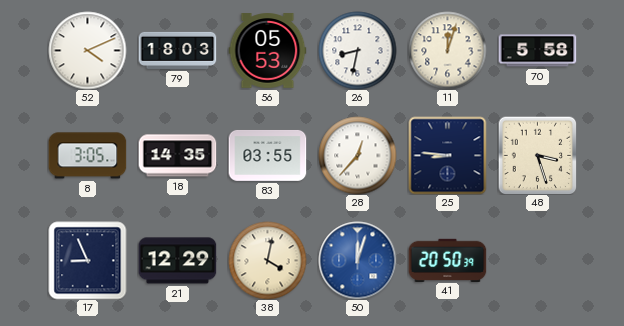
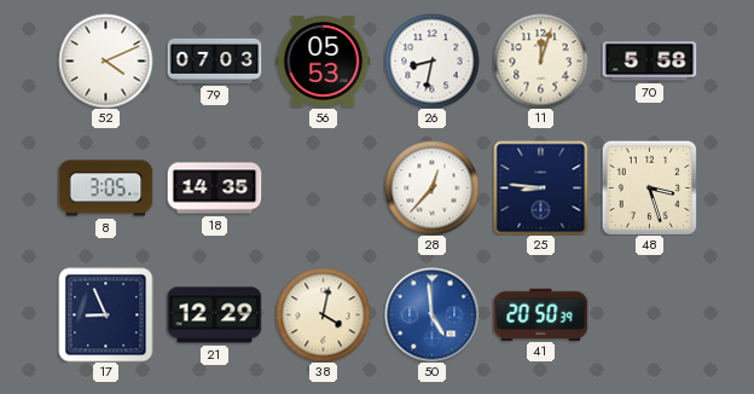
79: 18:03 -> 07:03
83: 03:55 -> none
50: 12:03 -> 4:59
